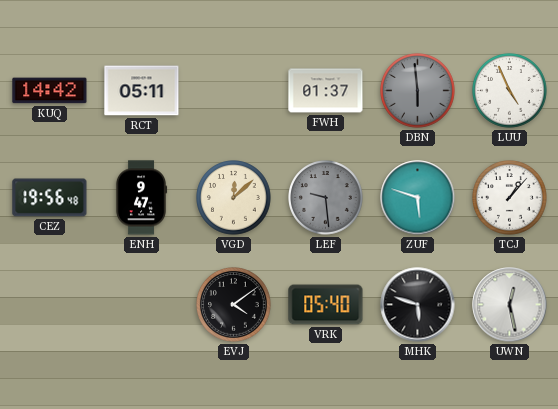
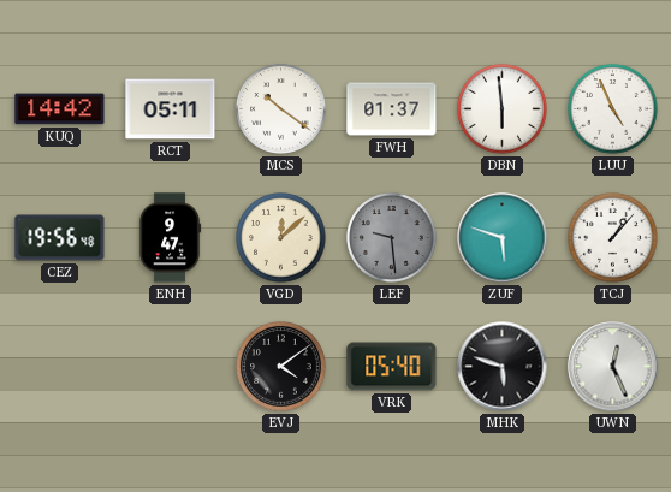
MCS: none -> 10:21
DBN dial: grey -> white
UWN: 12:28 -> 12:26
